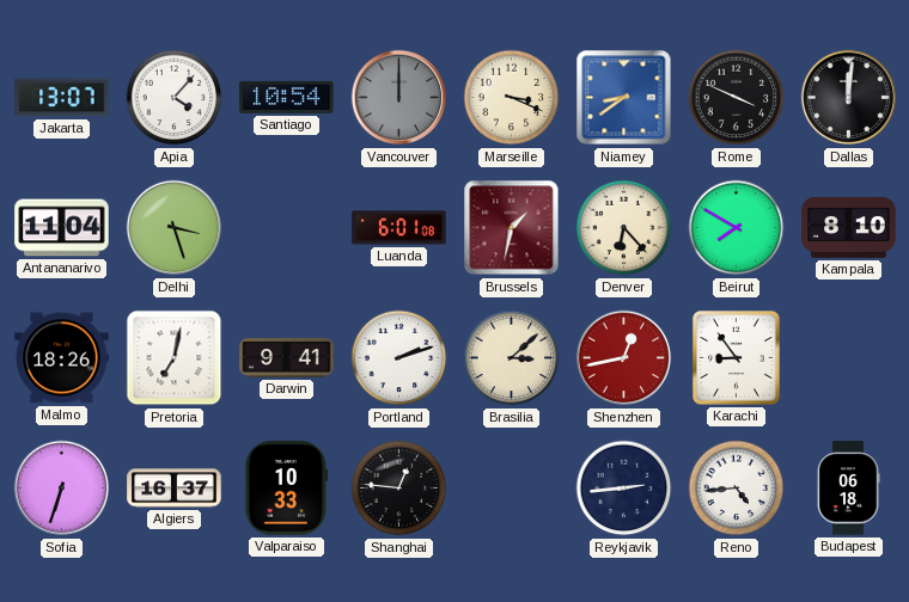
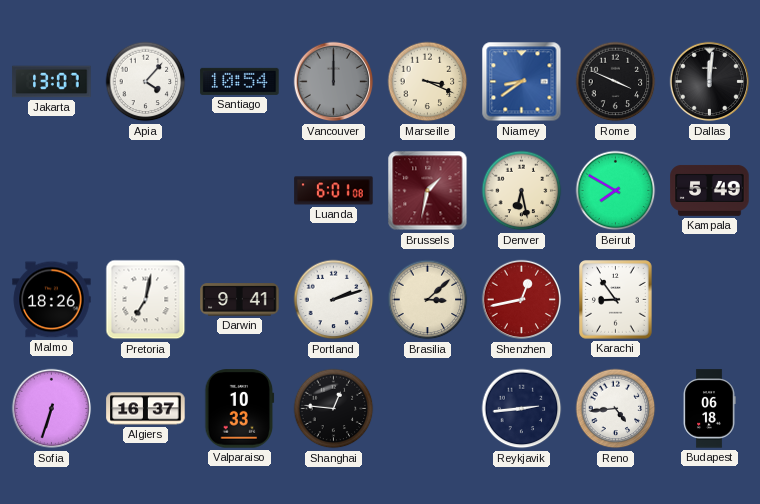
Antananarivo: 11:04 -> none
Delhi: 3:27 -> none
Denver: 6:23 -> 6:28
Kampala: 8:10 -> 5:49
